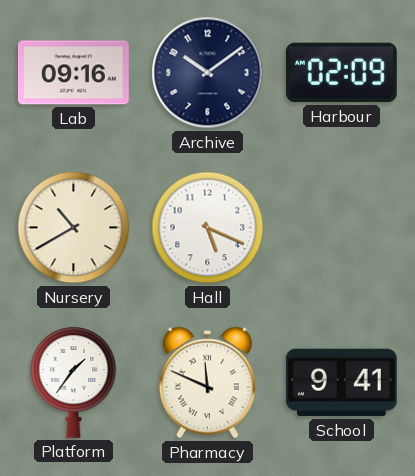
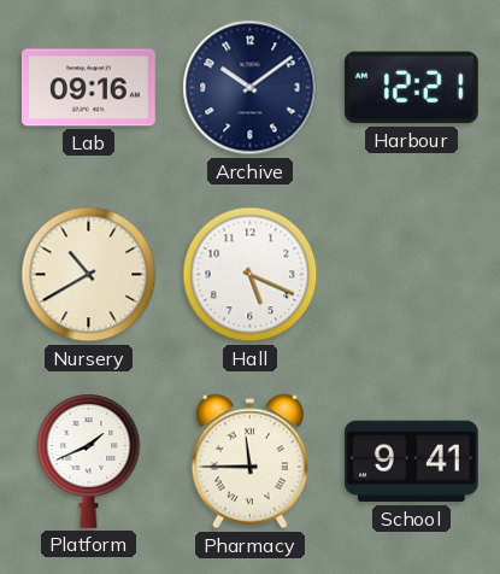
Harbour: 02:09 -> 12:21
Platform: 1:36 -> 1:41
Pharmacy: 11:49 -> 11:45
